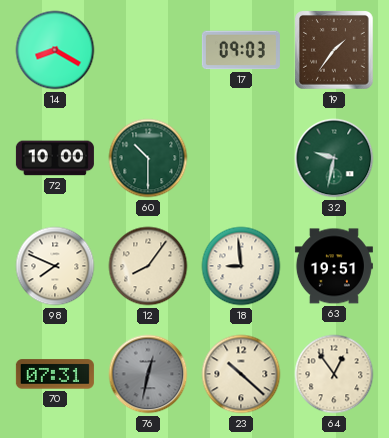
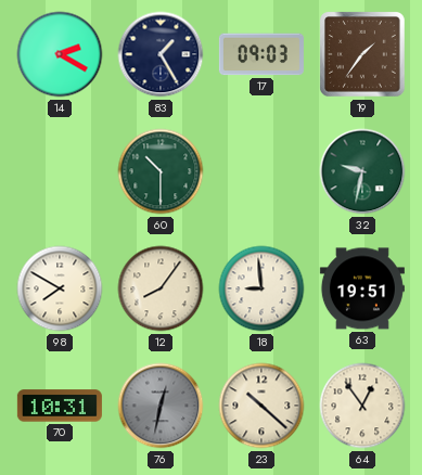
14: 8:20 -> 2:20
83: none -> 1:25
72: 10:00 -> none
98: 7:49 -> 7:50
70: 07:31 -> 10:31
